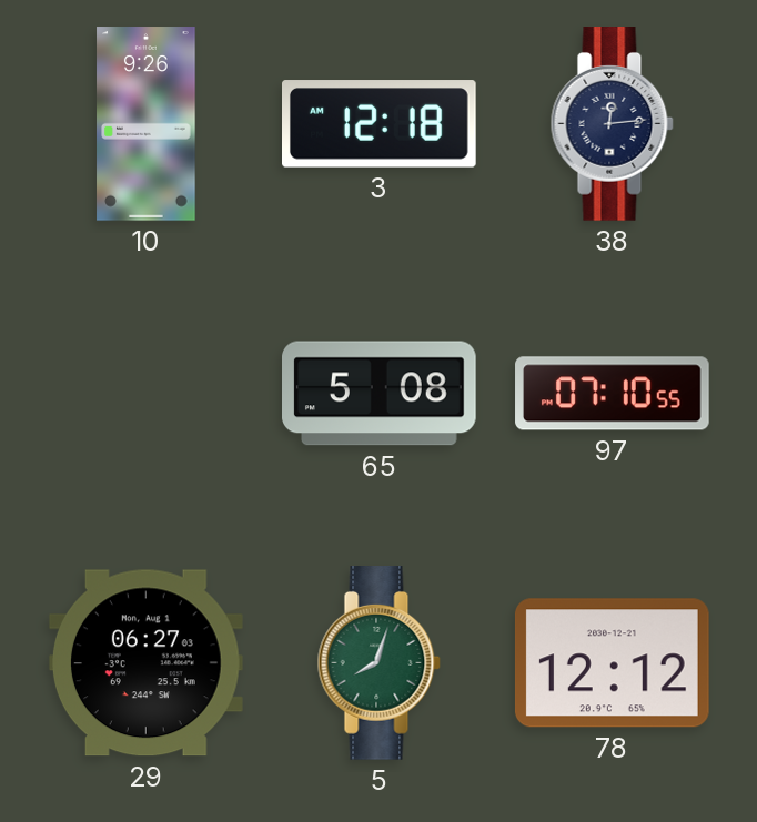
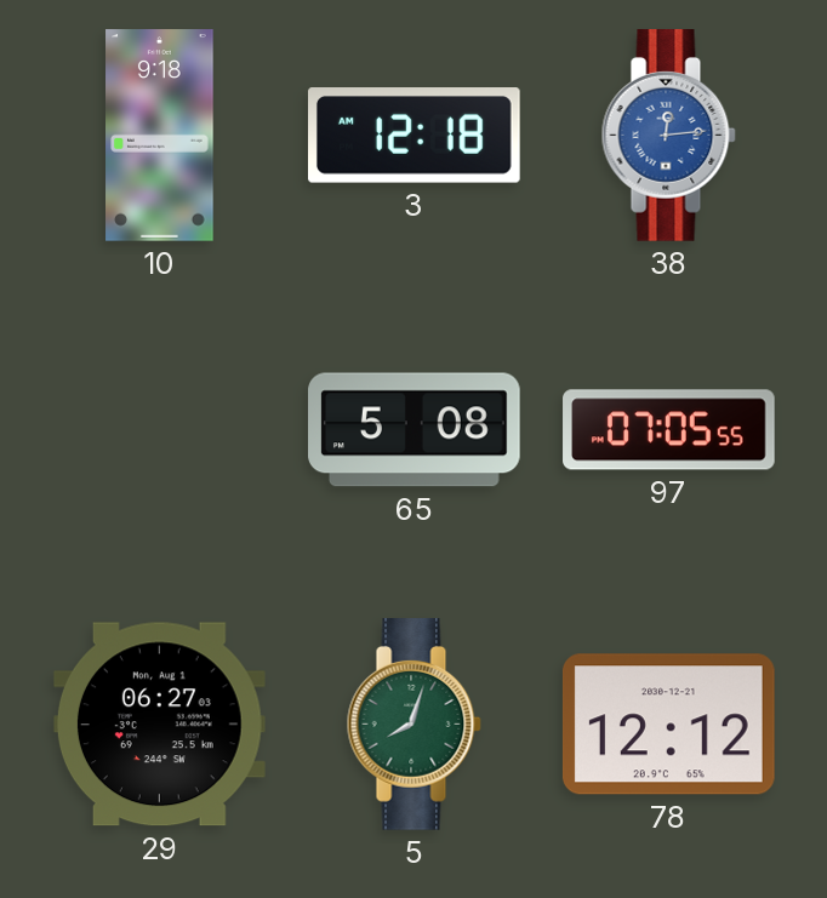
10: 9:26 -> 9:18
38 dial: navy -> blue
97: 07:10 -> 07:05
